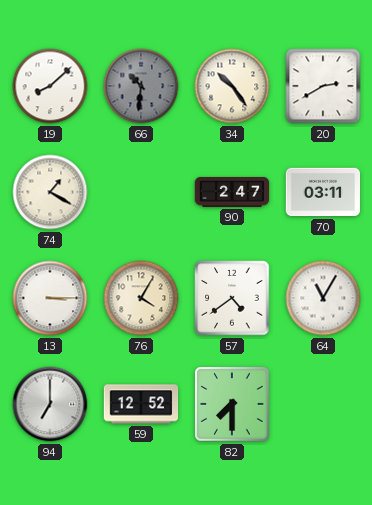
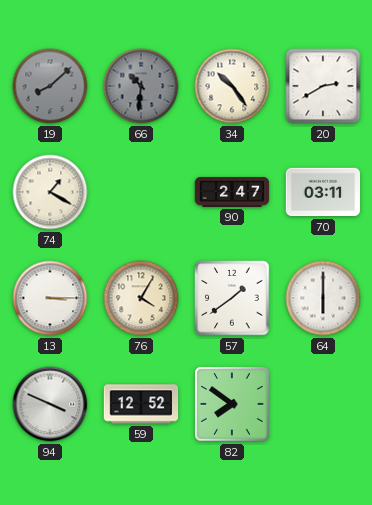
19 dial: white -> grey
57: 4:39 -> 1:39
64: 11:05 -> 6:00
94: 7:00 -> 3:49
82: 7:30 -> 7:51
